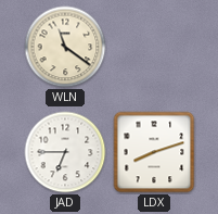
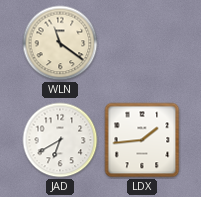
JAD: 6:45 -> 6:40
LDX: 8:12 -> 1:44
